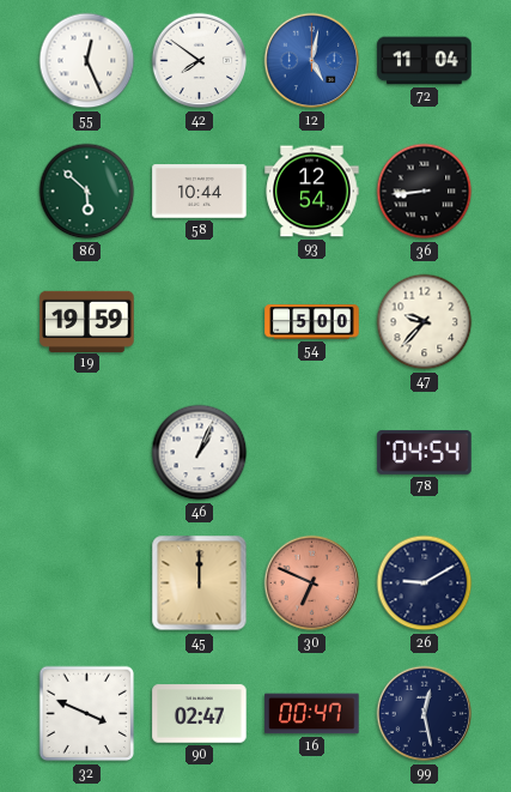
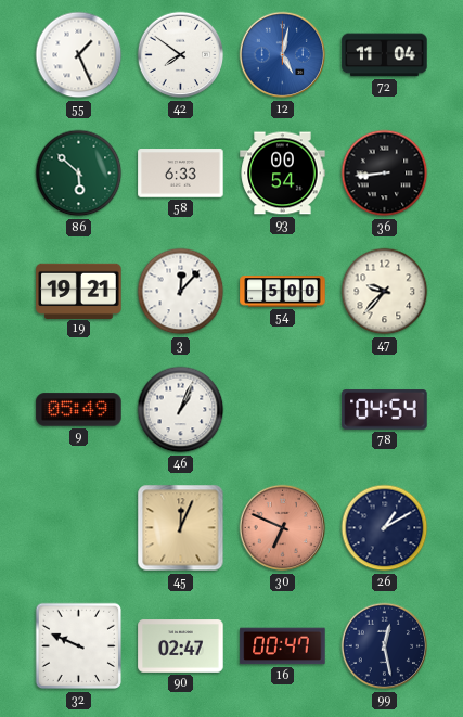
55: 12:26 -> 1:26
58: 10:44 -> 6:33
93: 12:54 -> 00:54
19: 19:59 -> 19:21
3: none -> 12:07
9: none -> 05:49
45: 12:00 -> 12:04
26: 9:10 -> 1:10
32: 3:49 -> 9:49
